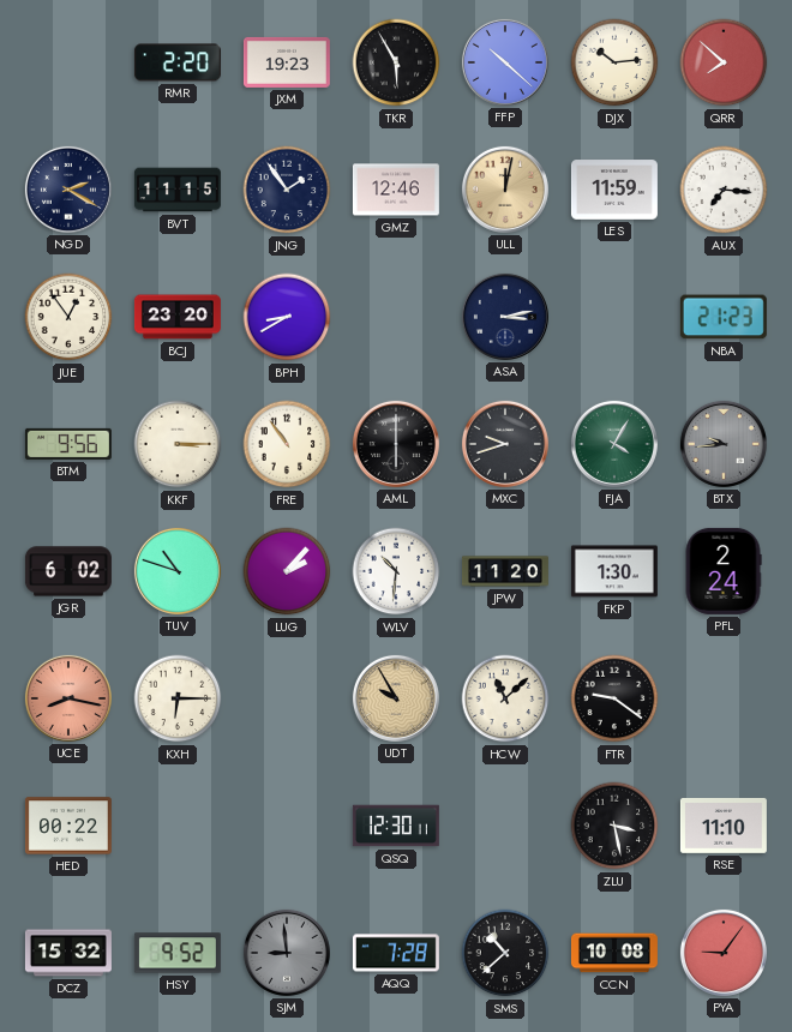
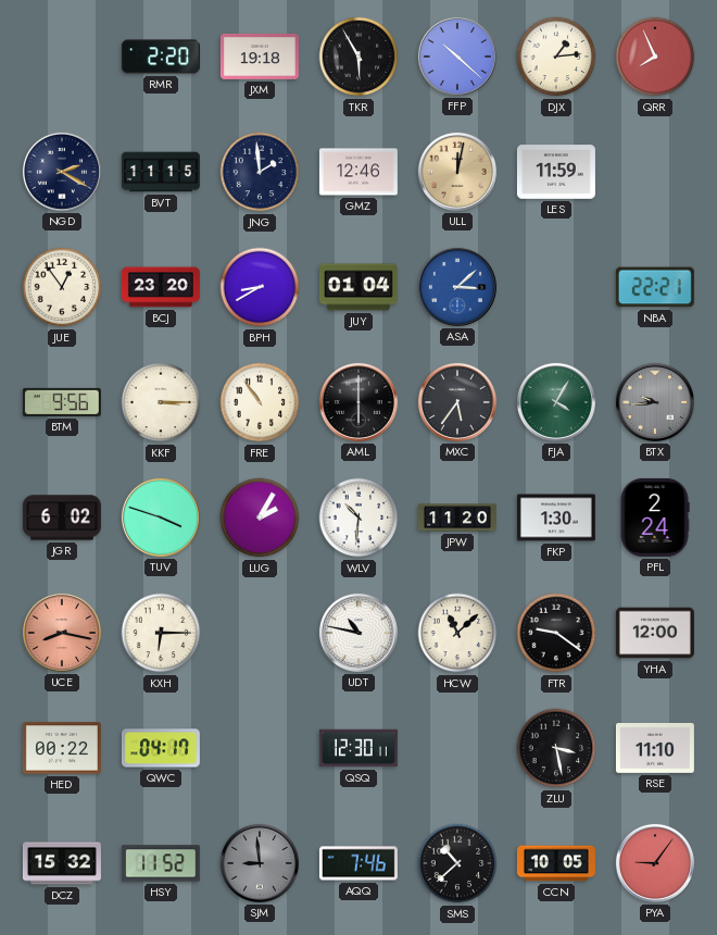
JXM: 19:23 -> 19:18
DJX: 10:14 -> 1:14
QRR: 7:52 -> 7:56
JNG: 1:54 -> 1:59
AUX: 7:16 -> none
JUY: none -> 01:04
ASA: 3:13 -> 3:08
ASA dial: navy -> blue
NBA: 21:23 -> 22:21
MXC: 9:42 -> 5:36
TUV: 10:48 -> 3:48
LUG: 2:07 -> 2:05
UDT: 9:55 -> 10:47
UDT dial: champagne -> white
YHA: none -> 12:00
QWC: none -> 04:17
HSY: 9:52 -> 11:52
AQQ: 7:28 -> 7:46
CCN: 10:08 -> 10:05
